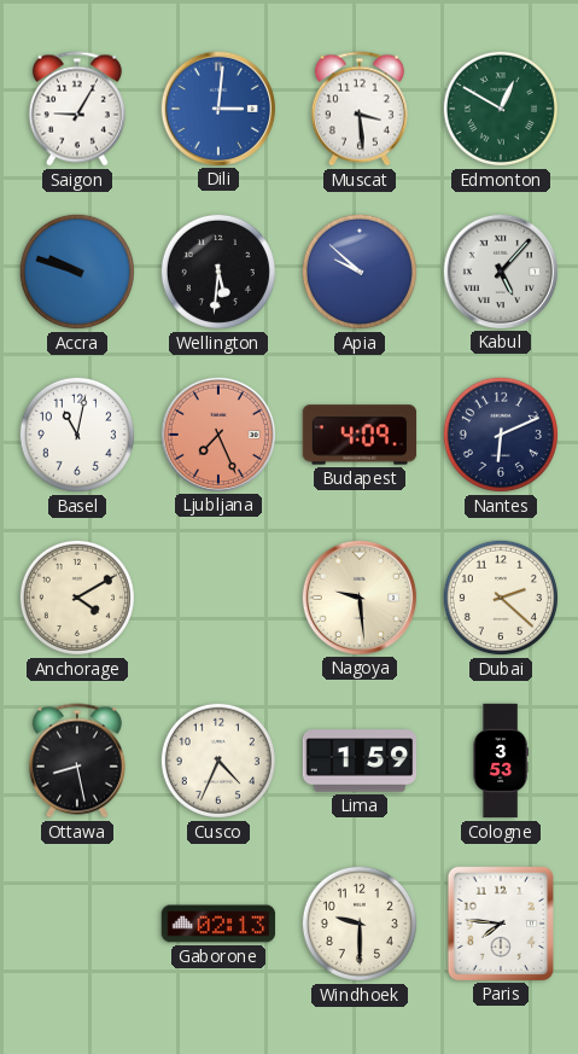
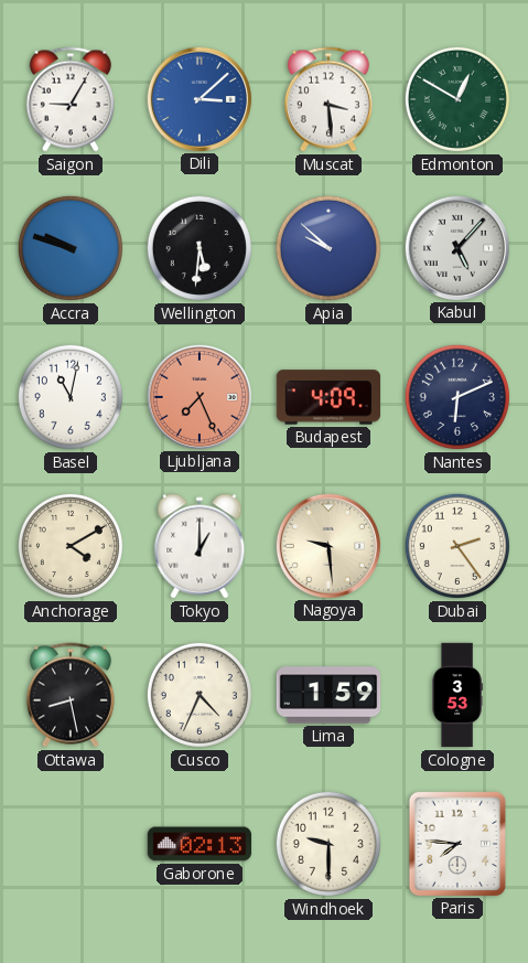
Dili: 3:01 -> 3:08
Tokyo: none -> 1:00
Dubai: 2:22 -> 2:24
